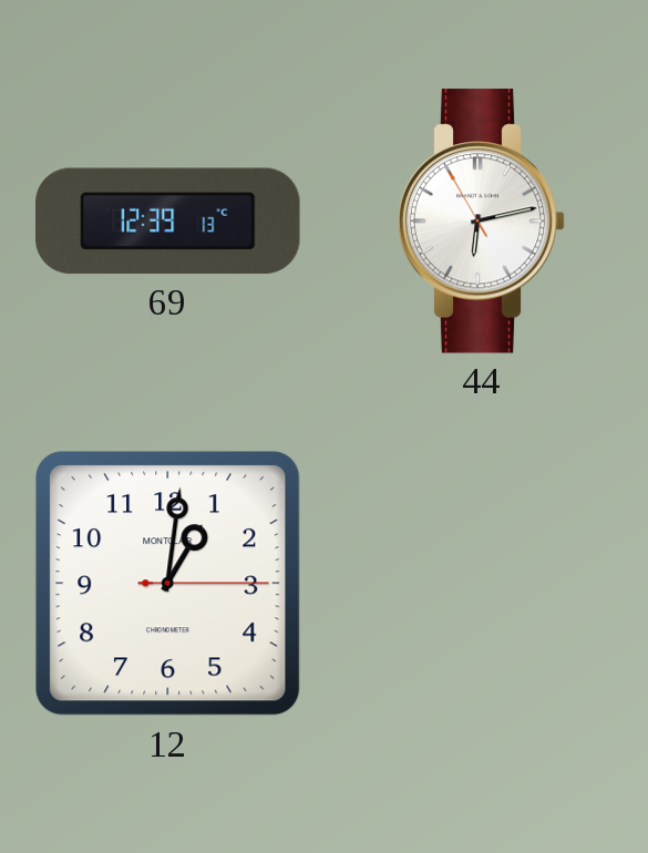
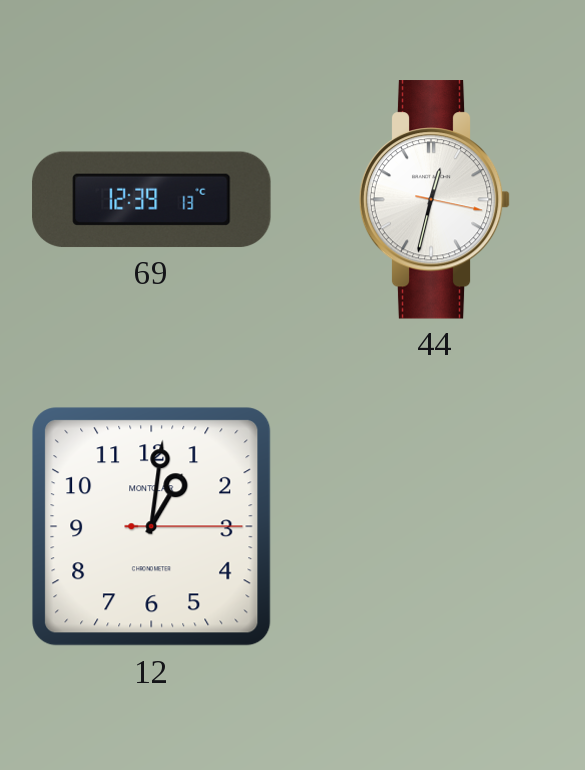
44: 6:12 -> 12:32
